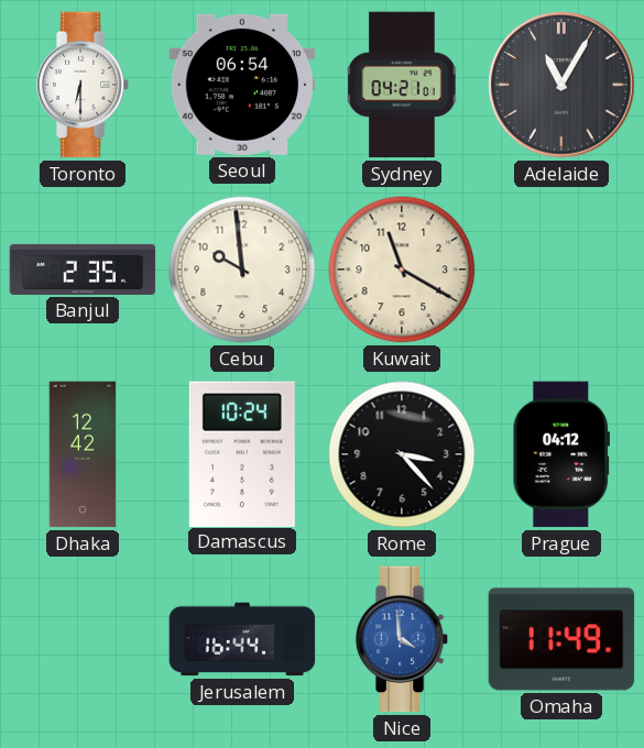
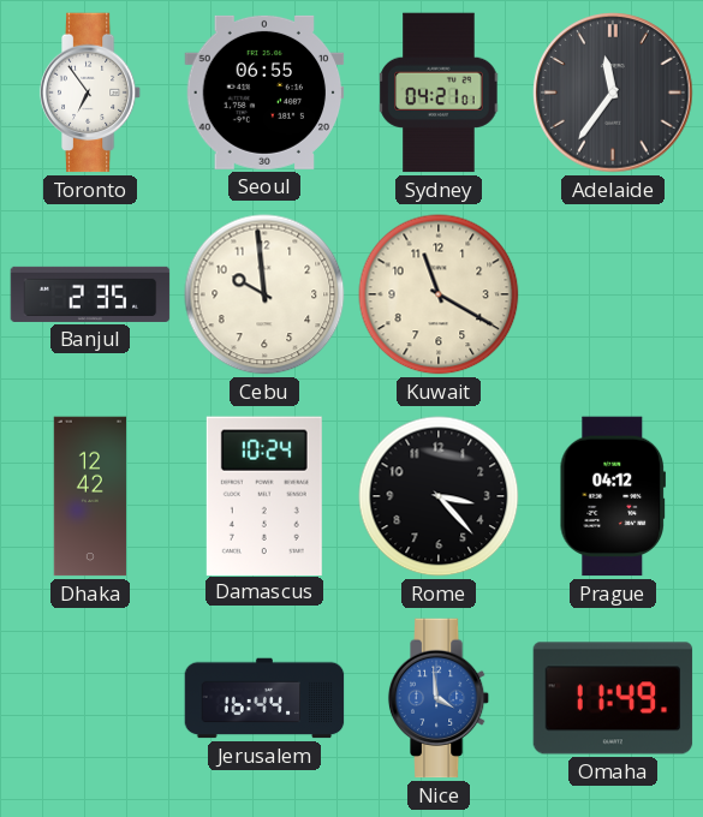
Toronto: 6:30 -> 6:54
Seoul: 06:54 -> 06:55
Adelaide: 11:05 -> 11:36
